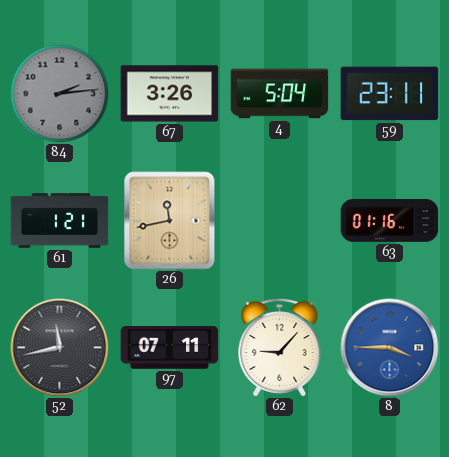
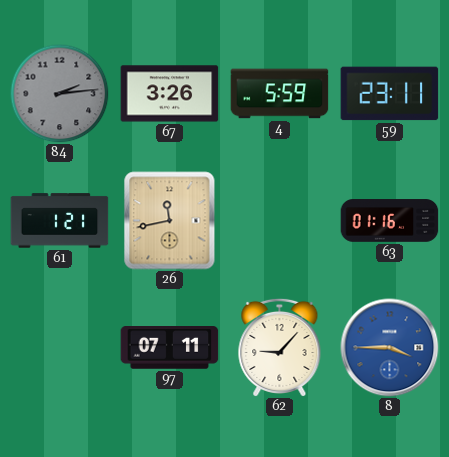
4: 5:04 -> 5:59
52: 11:43 -> none
